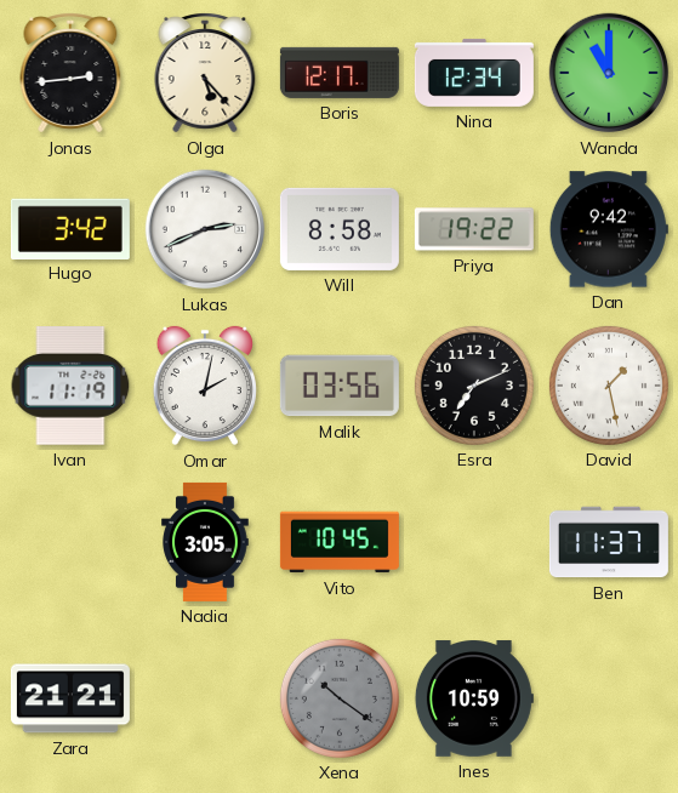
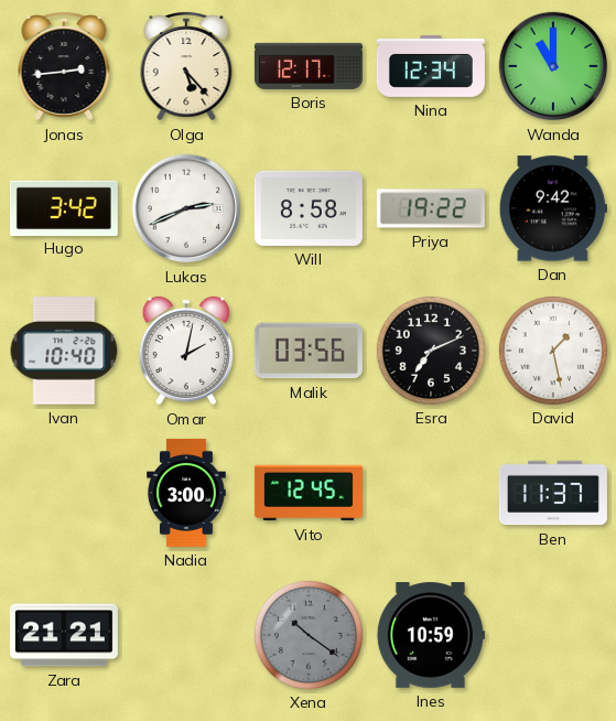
Ivan: 11:19 -> 10:40
Nadia: 3:05 -> 3:00
Vito: 10:45 -> 12:45
